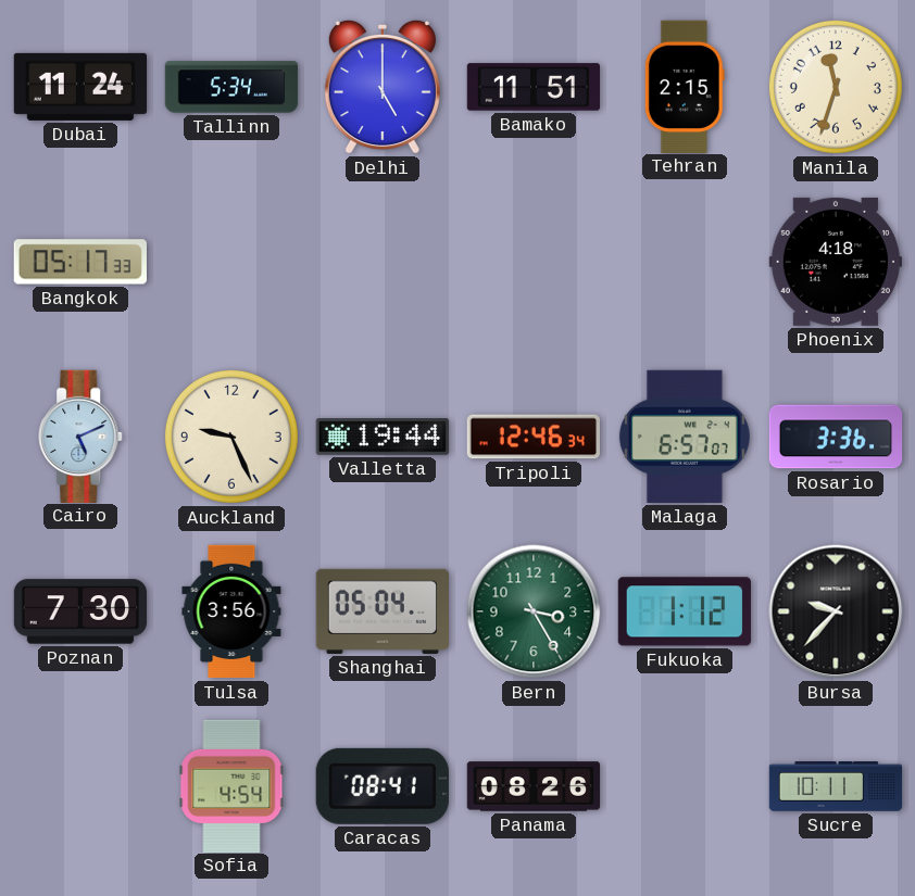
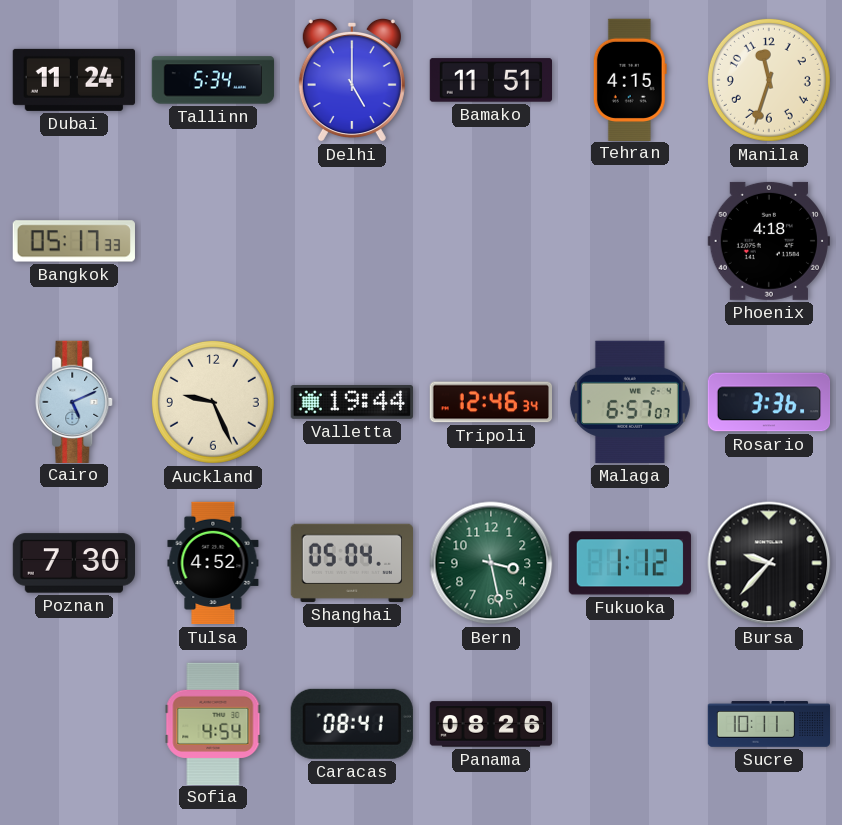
Tehran: 2:15 -> 4:15
Tulsa: 3:56 -> 4:52
Bern: 3:25 -> 3:28
